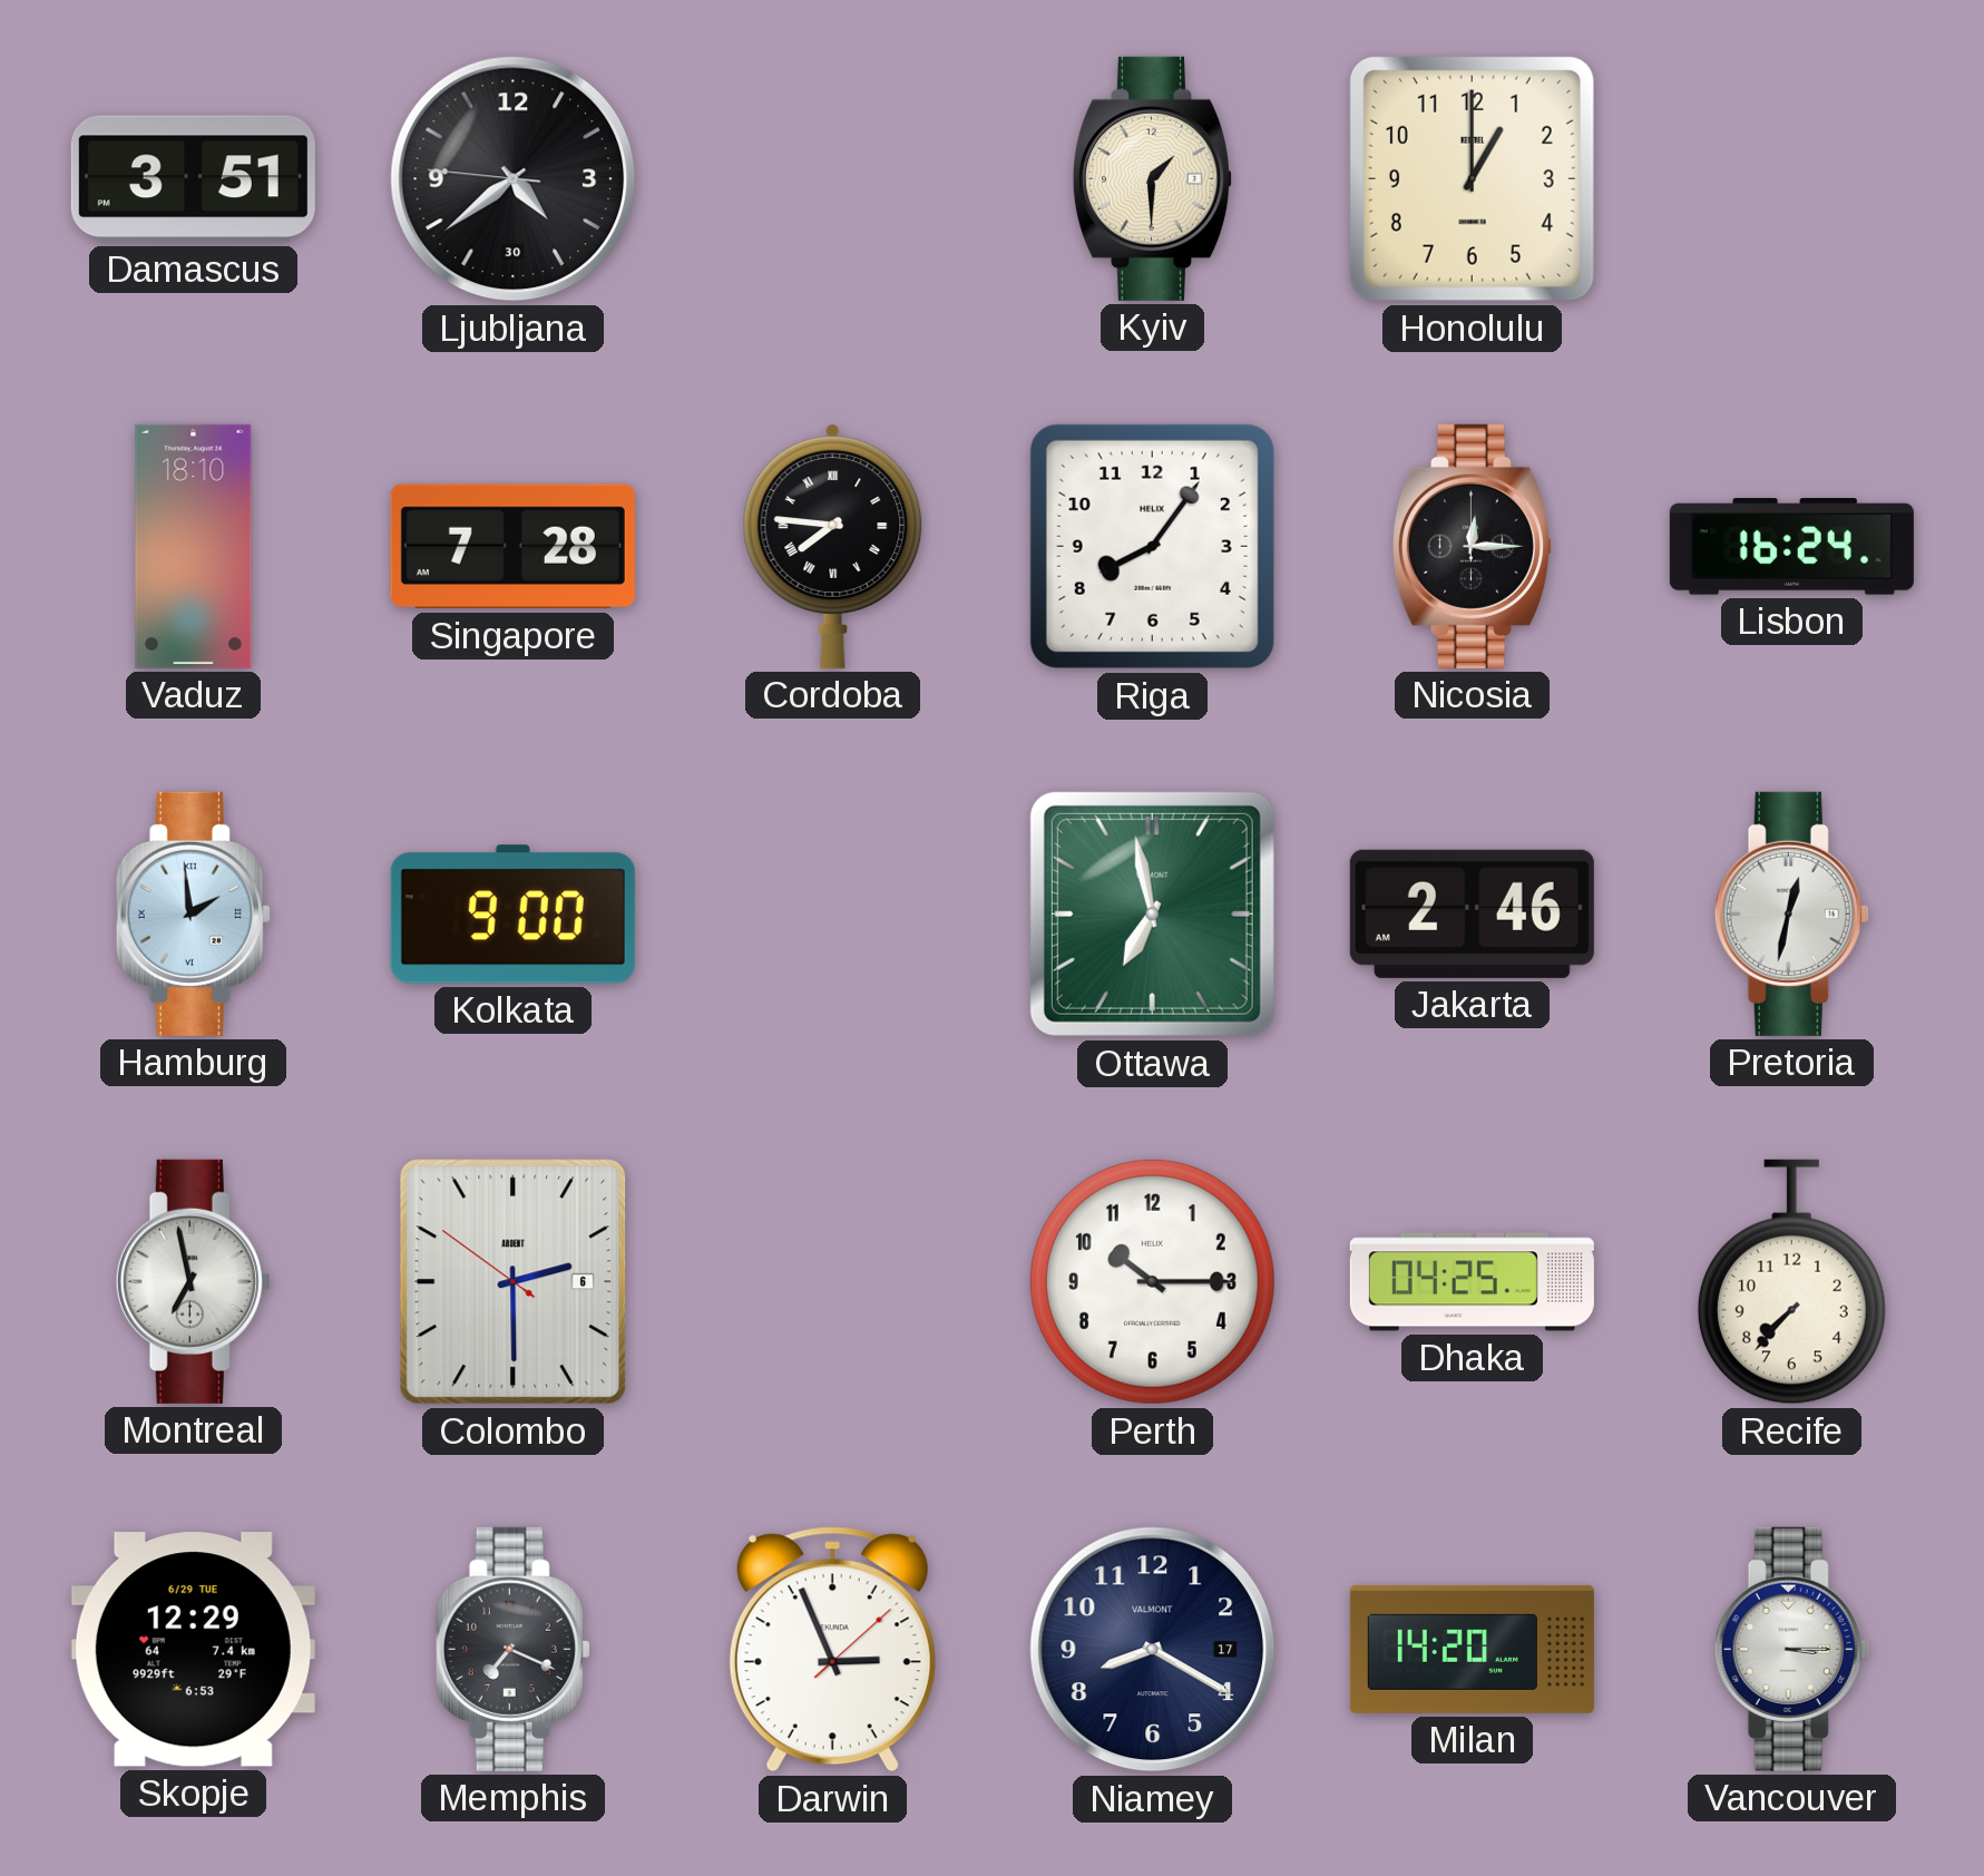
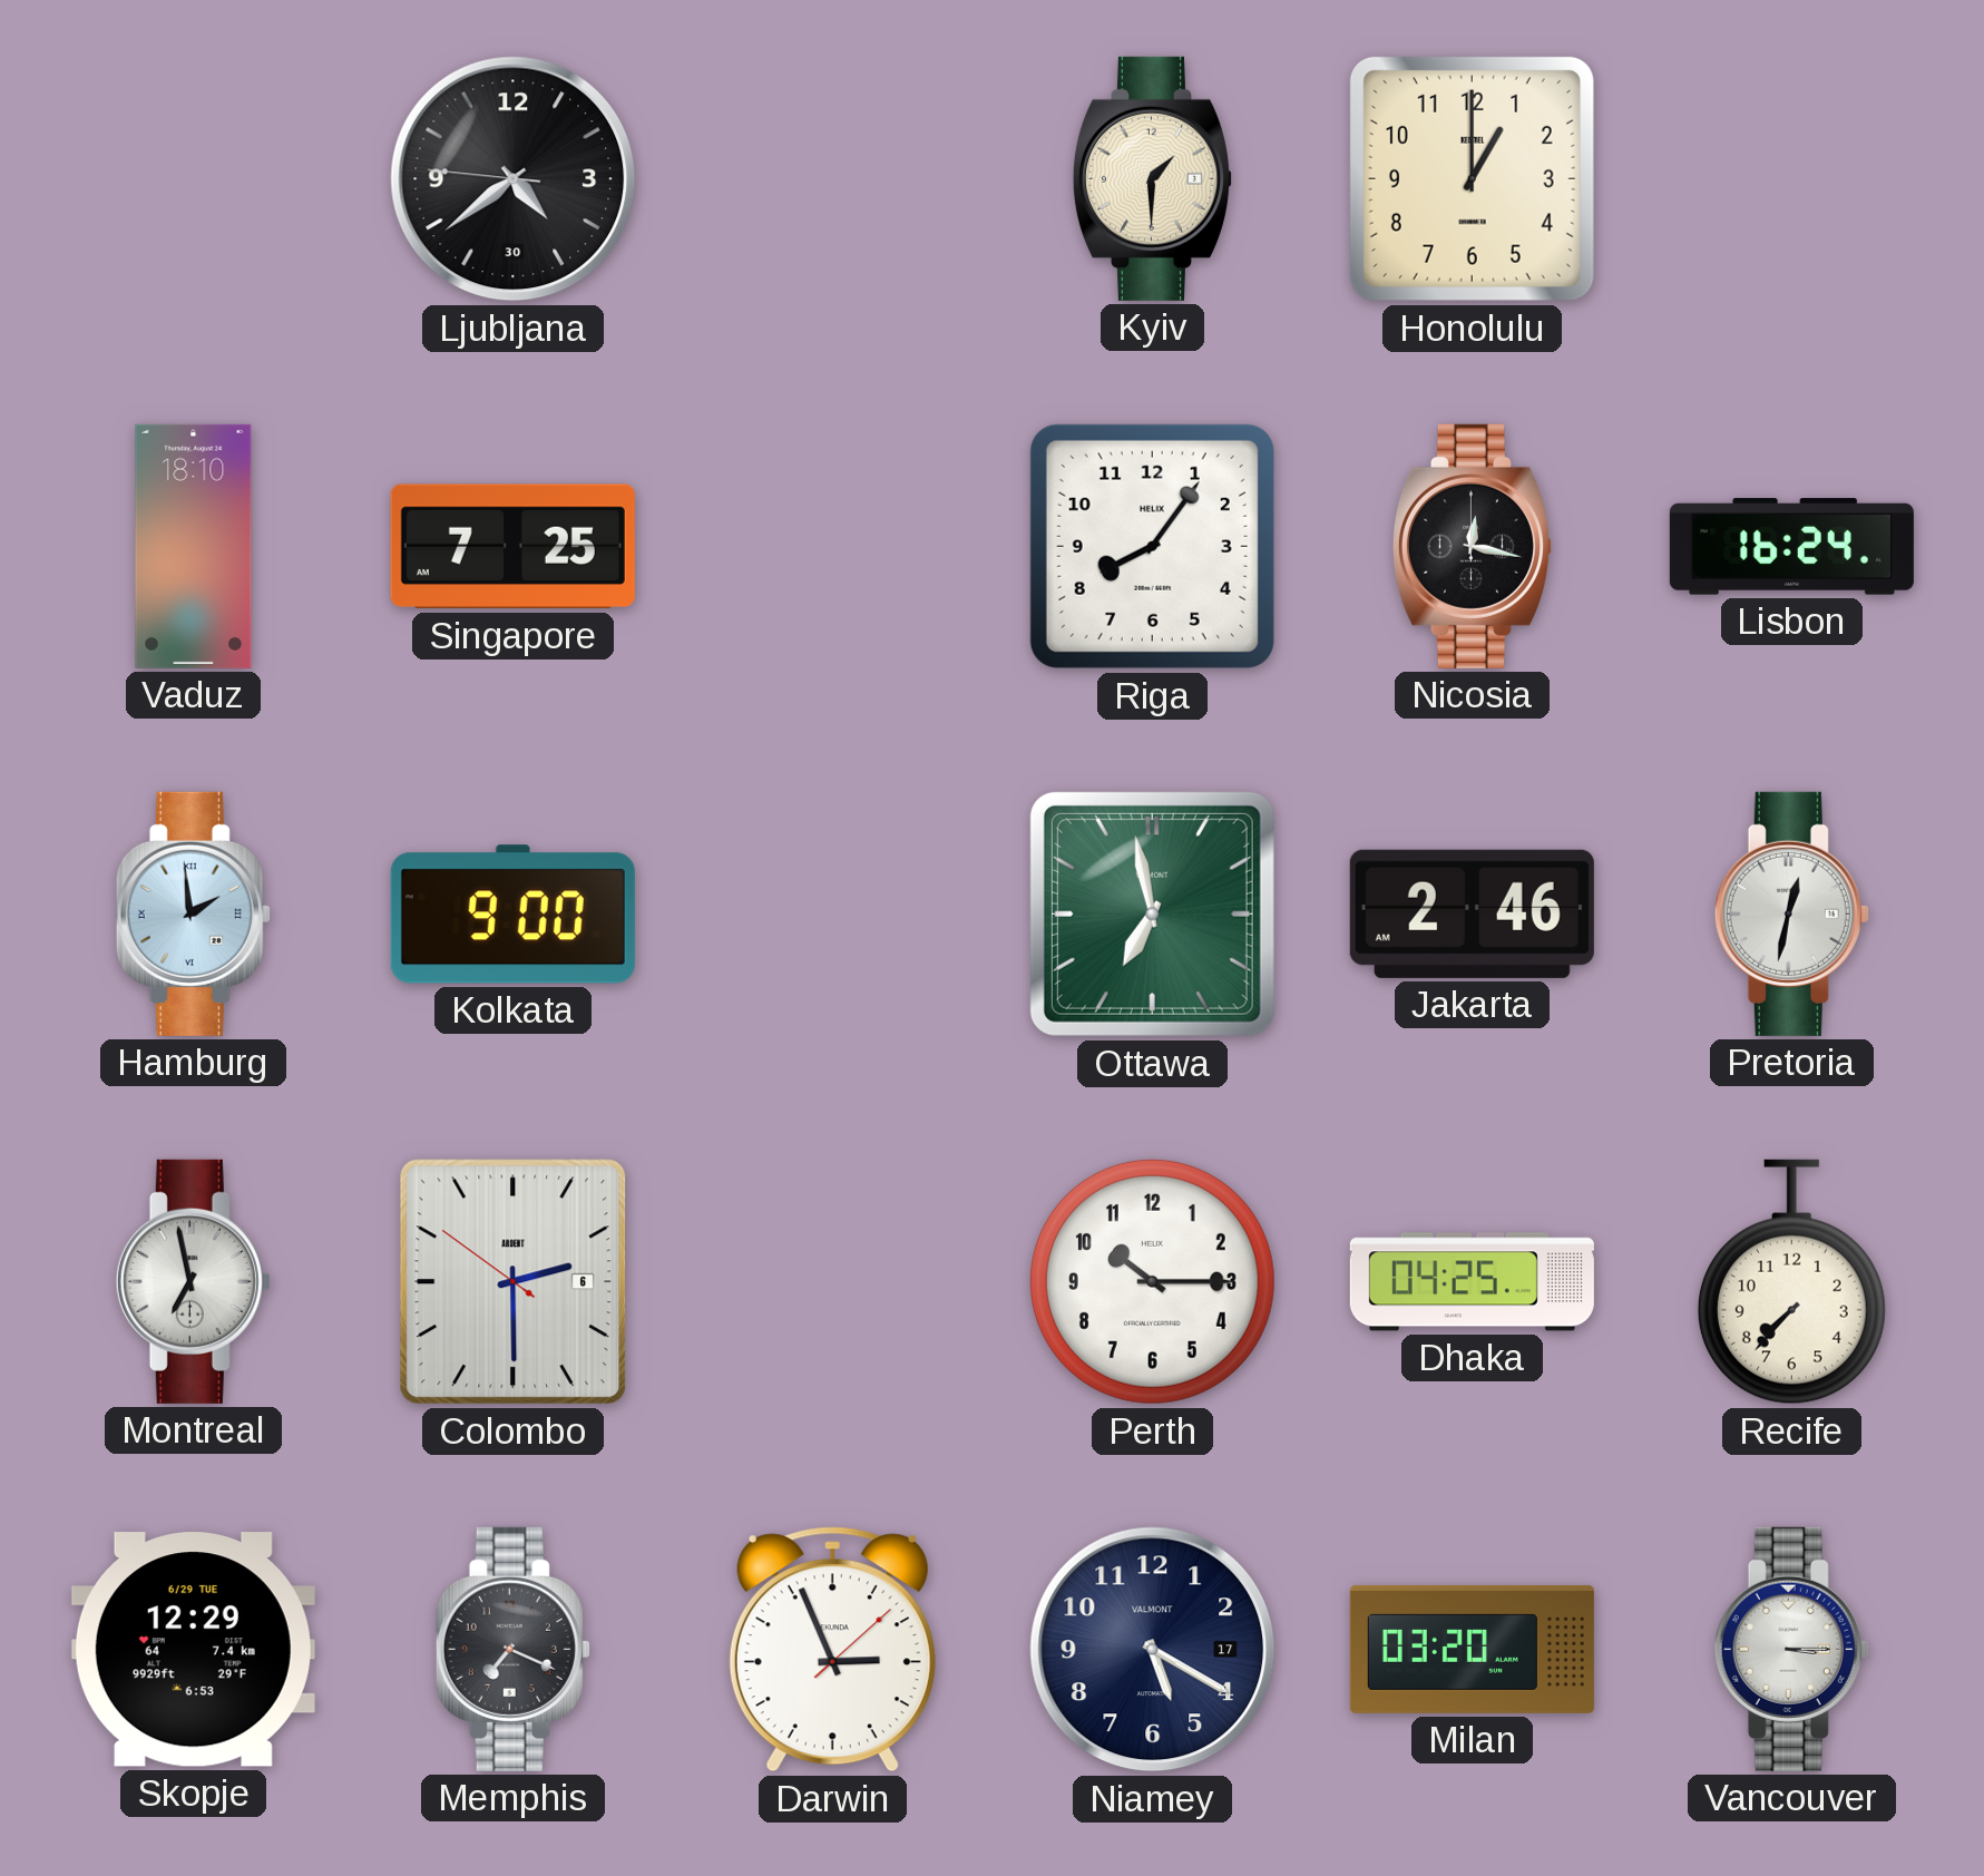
Damascus: 3:51 -> none
Singapore: 7:28 -> 7:25
Cordoba: 7:46 -> none
Nicosia: 12:15 -> 12:17
Niamey: 8:20 -> 5:20
Milan: 14:20 -> 03:20
